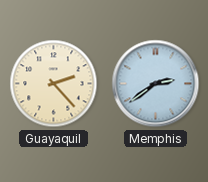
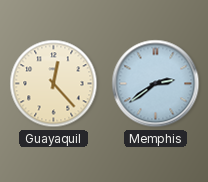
Guayaquil: 2:23 -> 12:23
